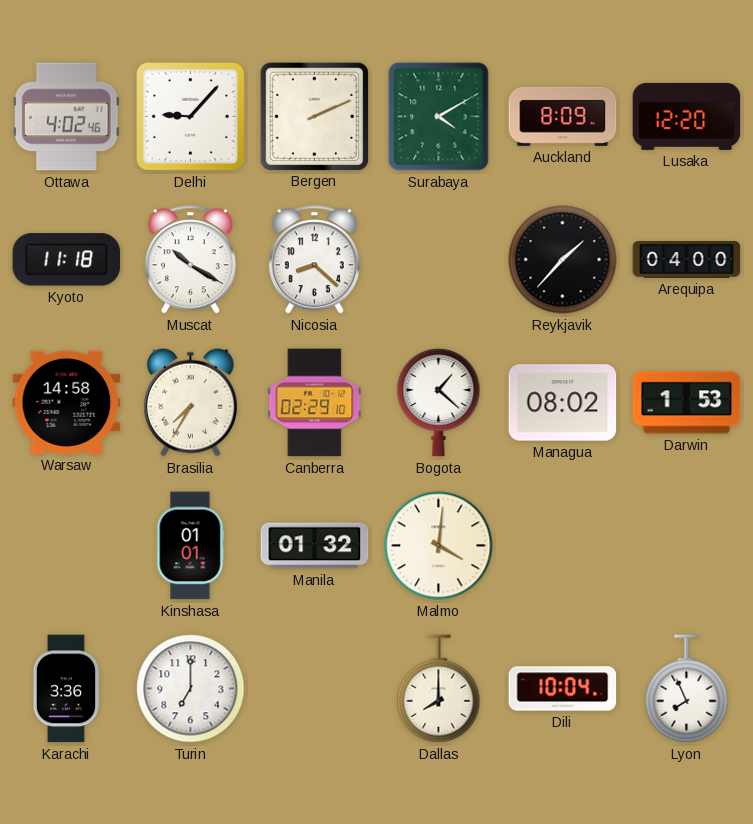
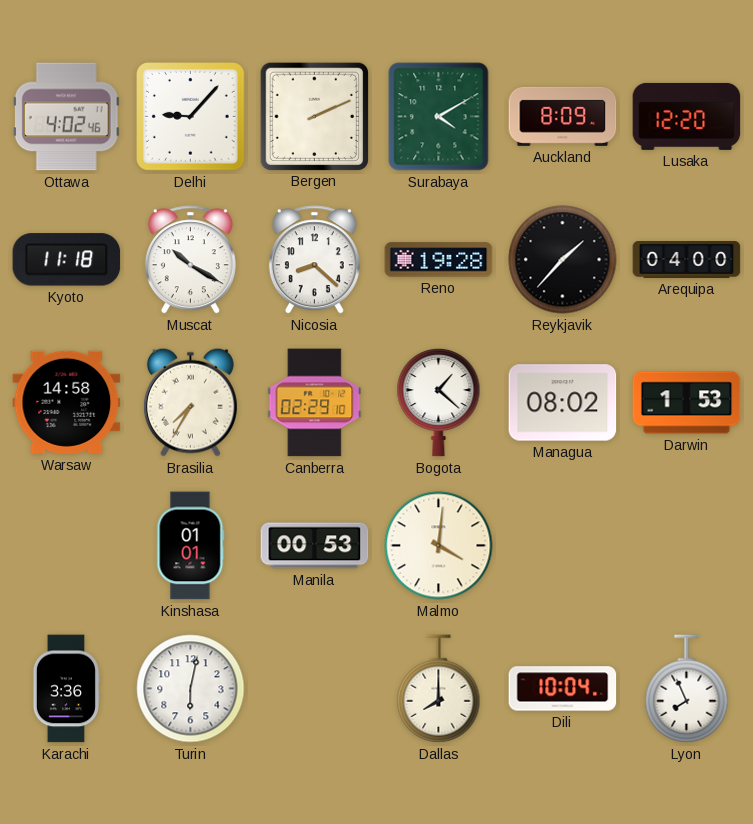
Reno: none -> 19:28
Manila: 01:32 -> 00:53
Turin: 7:00 -> 6:02
